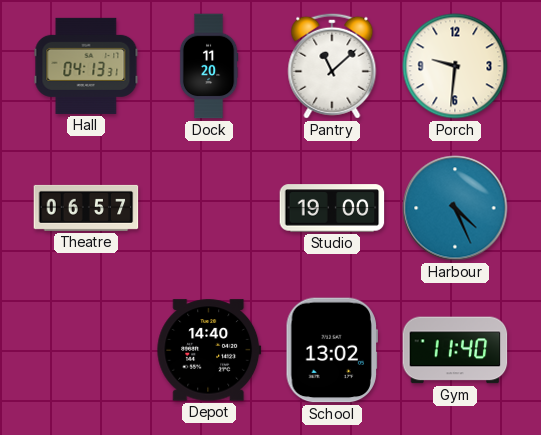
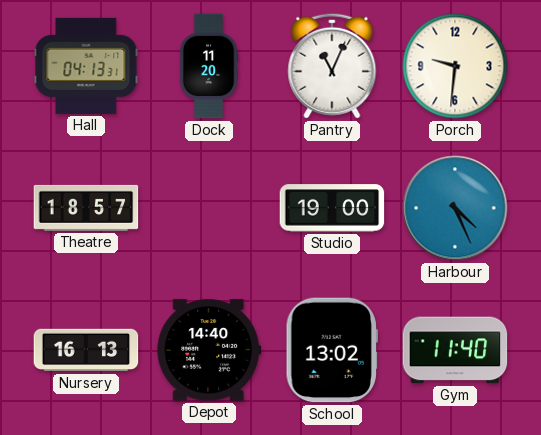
Pantry: 11:08 -> 11:04
Theatre: 06:57 -> 18:57
Nursery: none -> 16:13
